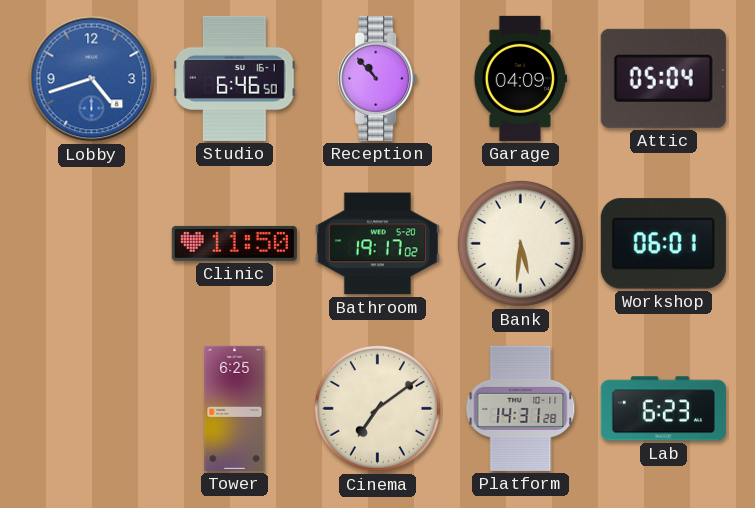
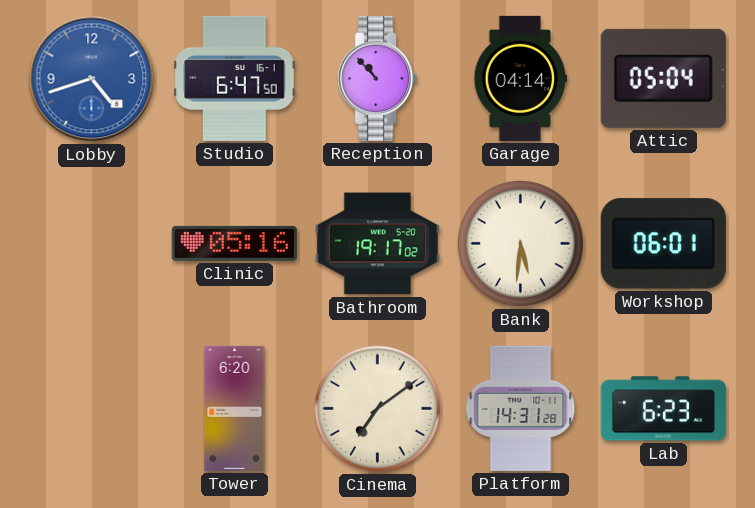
Studio: 6:46 -> 6:47
Garage: 04:09 -> 04:14
Clinic: 11:50 -> 05:16
Tower: 6:25 -> 6:20
